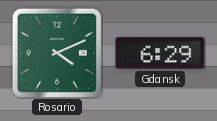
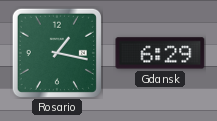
Rosario: 4:11 -> 1:17
